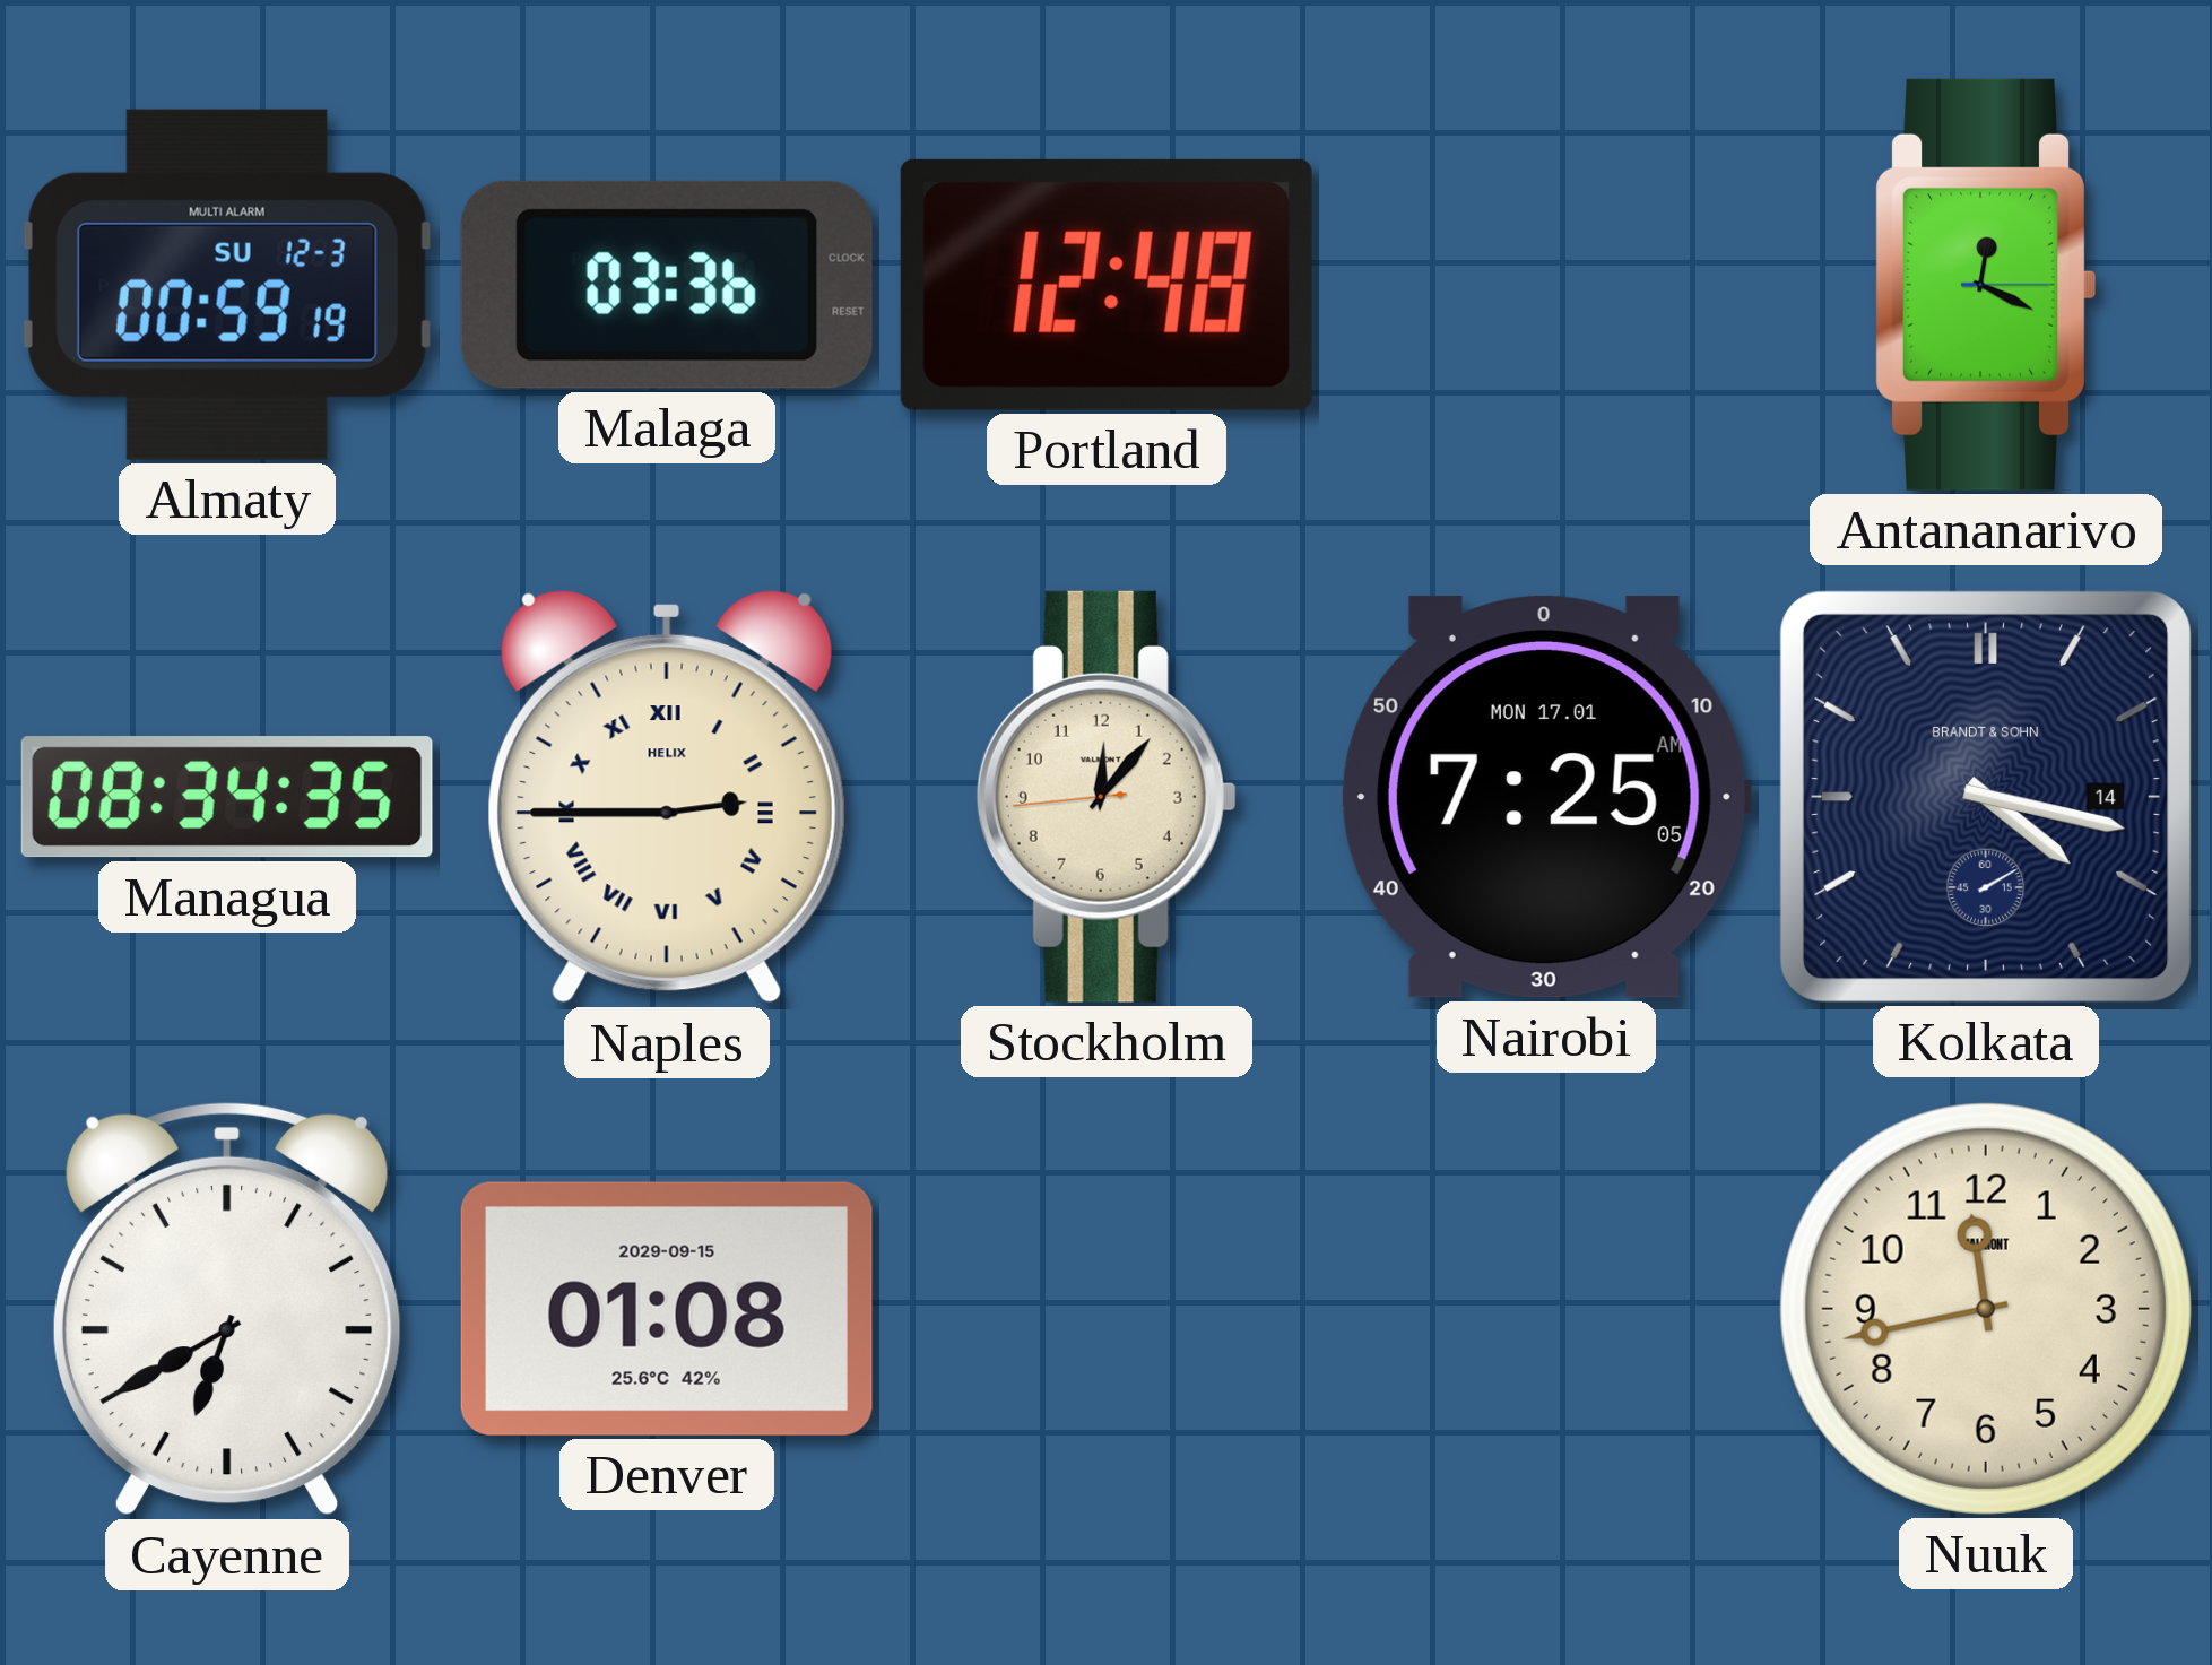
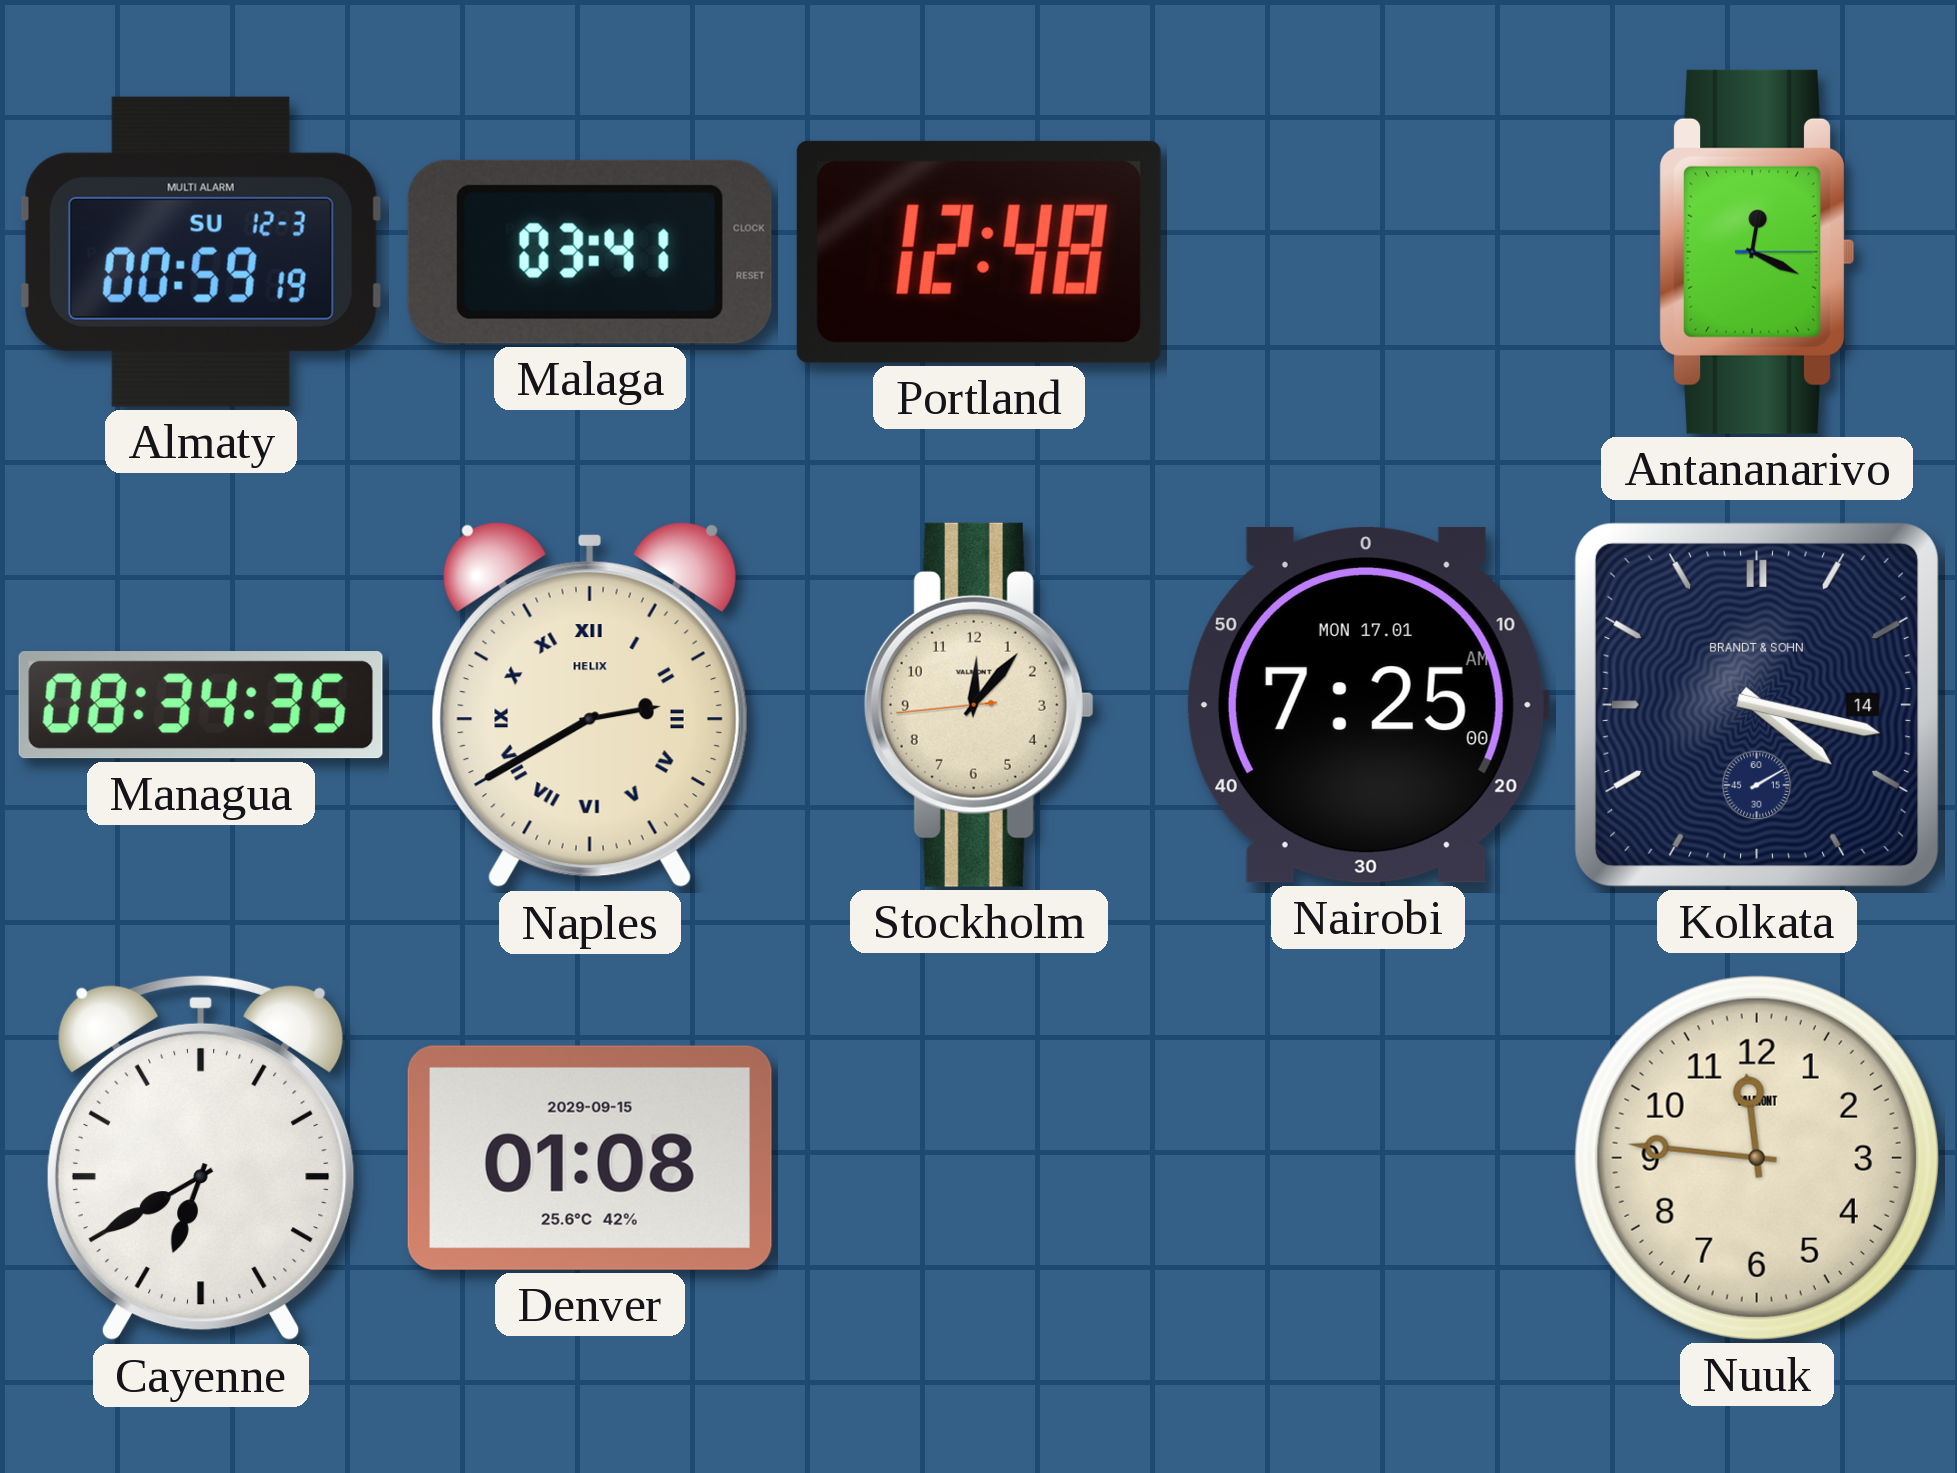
Malaga: 03:36 -> 03:41
Naples: 2:45 -> 2:40
Nairobi: 7:25:05 AM -> 7:25:00 AM
Nuuk: 11:43 -> 11:46
